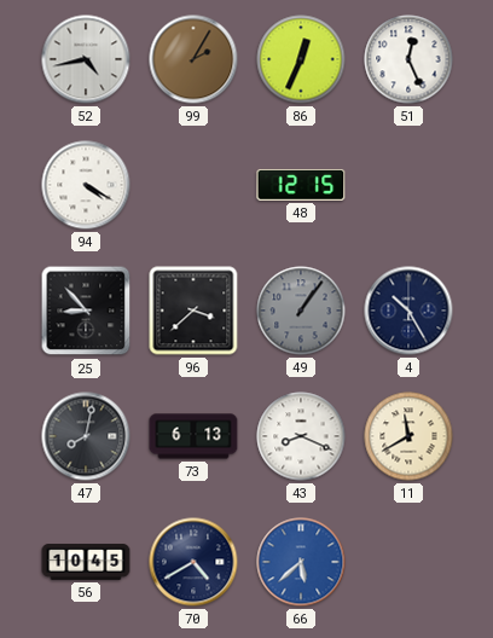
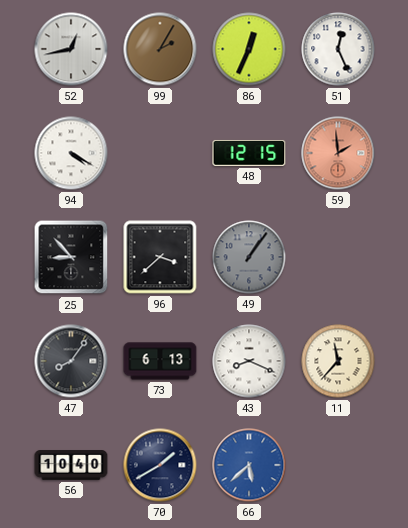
52: 4:43 -> 12:43
59: none -> 1:59
4: 10:25 -> none
47: 8:02 -> 8:06
11: 11:40 -> 11:37
56: 10:45 -> 10:40
70: 4:40 -> 1:40
